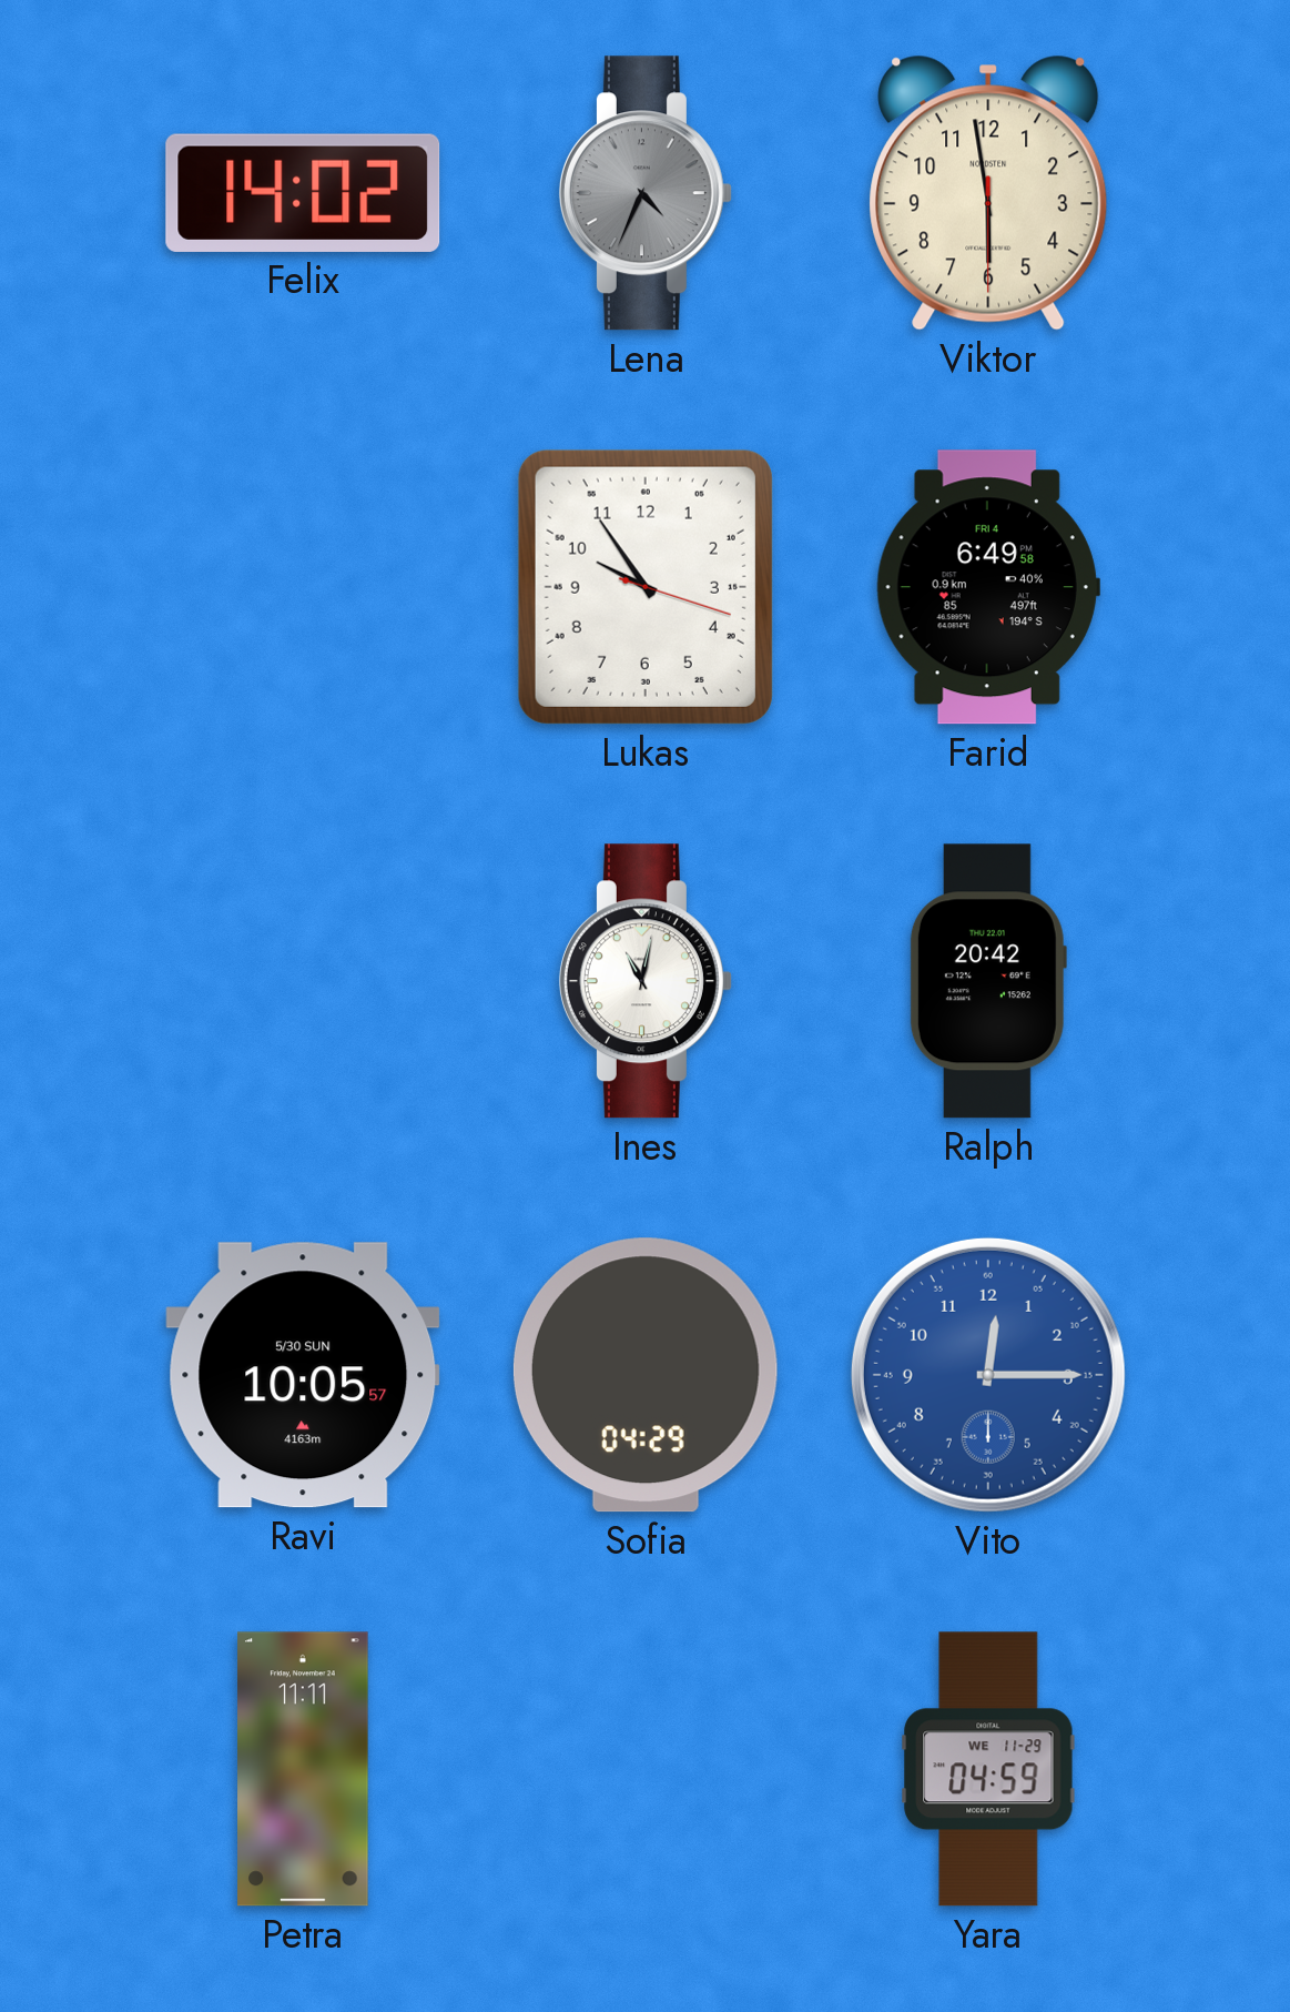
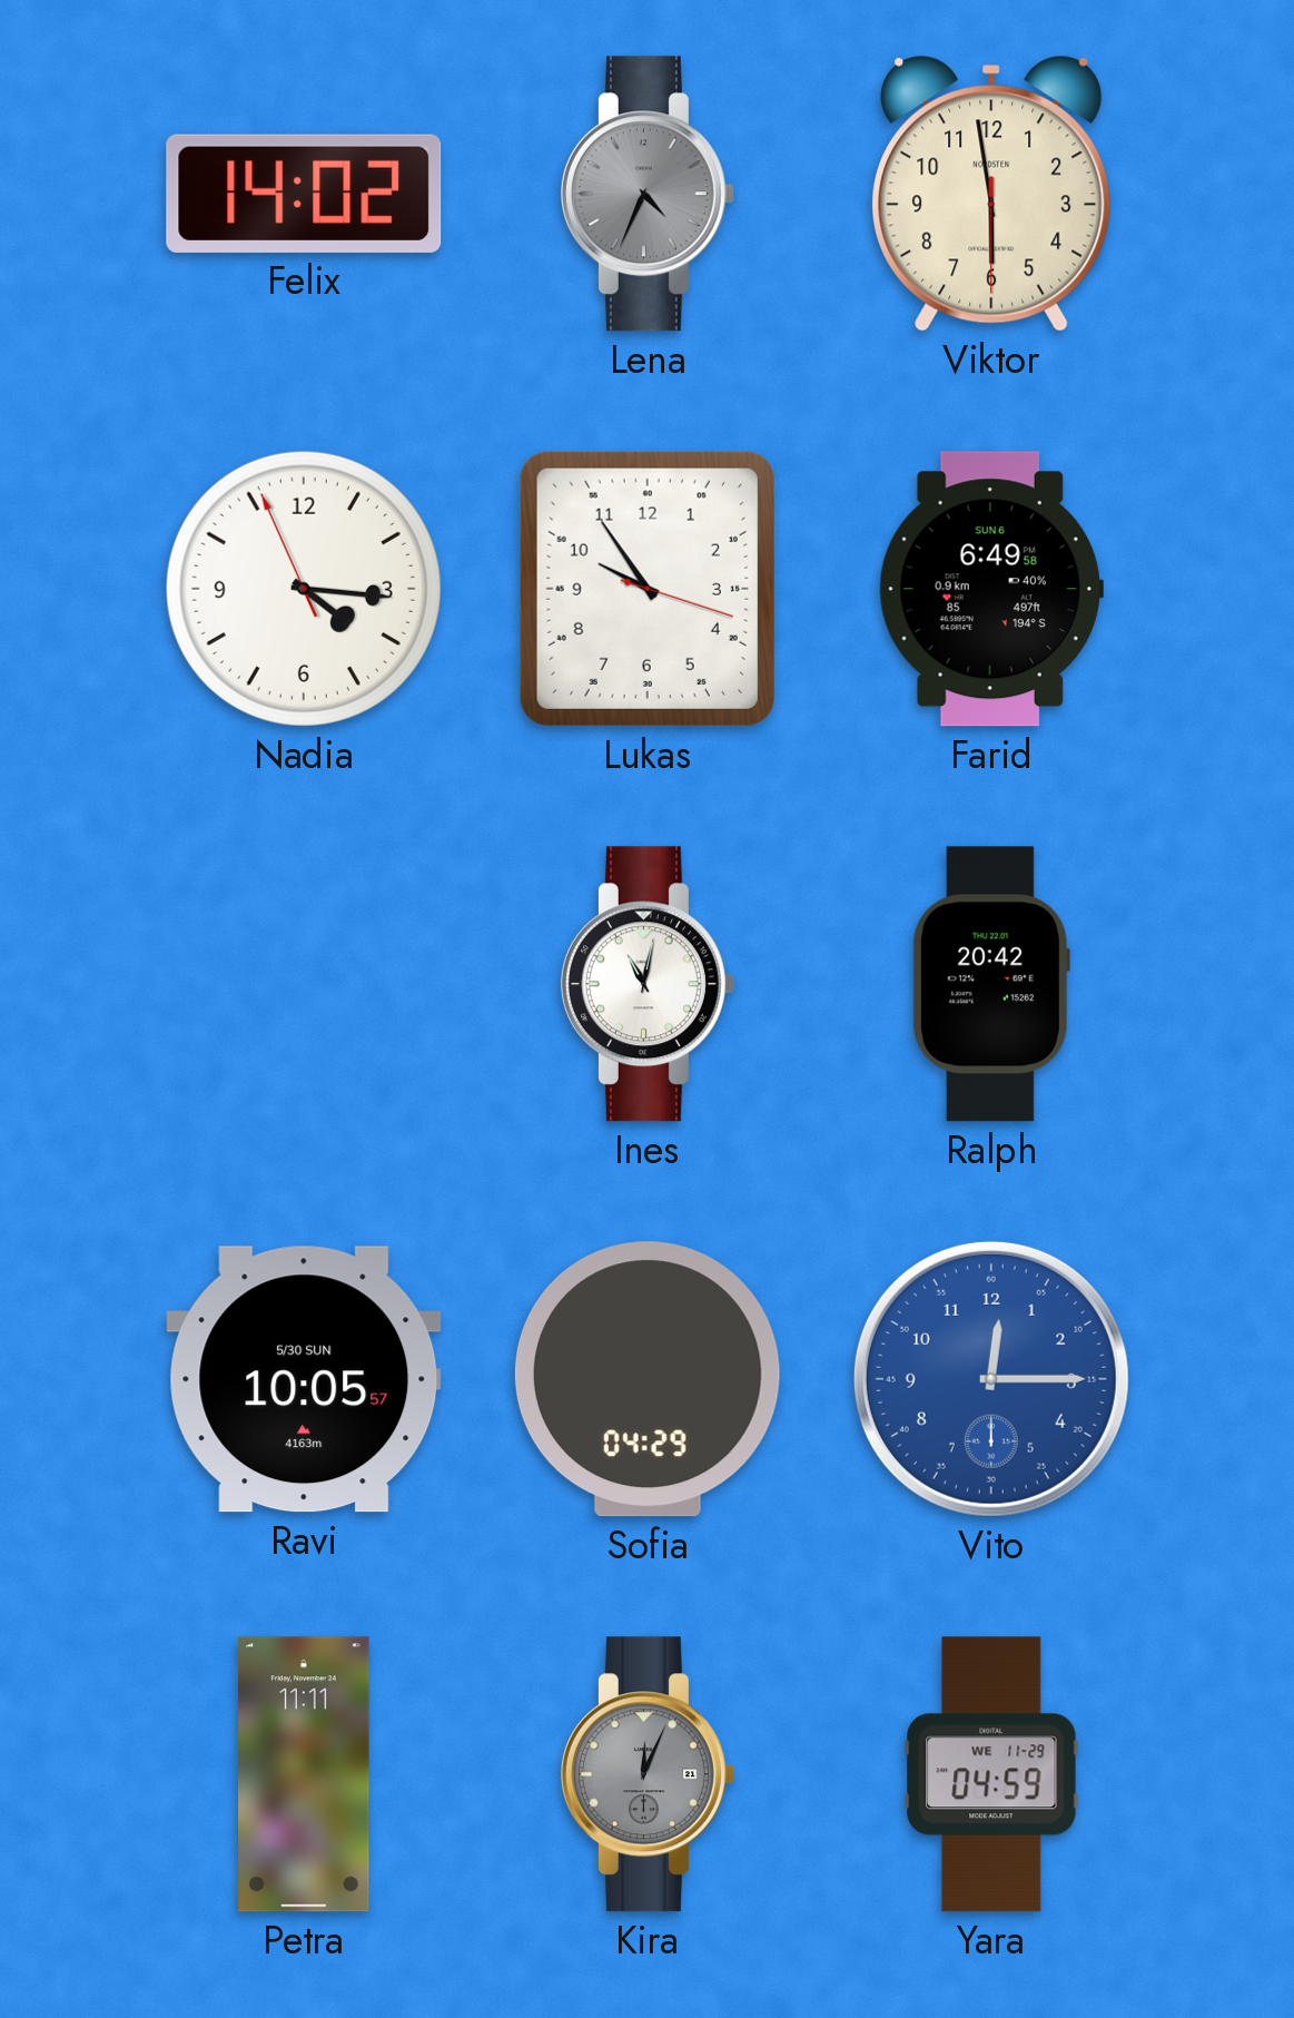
Nadia: none -> 4:15
Farid date: FRI 4 -> SUN 6
Kira: none -> 12:04
